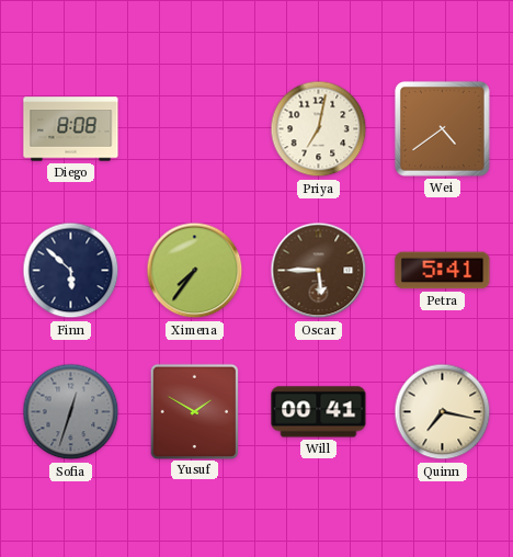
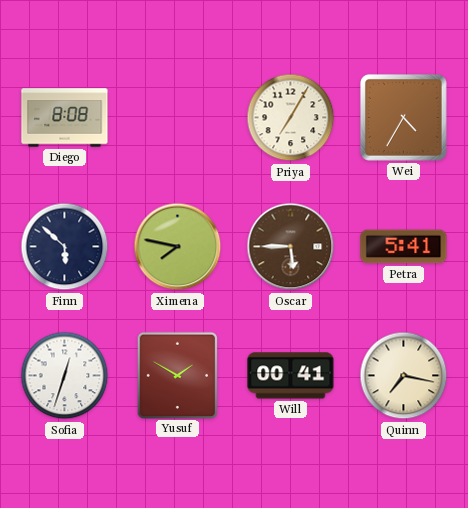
Priya: 7:02 -> 7:05
Wei: 4:39 -> 4:35
Ximena: 7:36 -> 7:47
Sofia dial: grey -> white
